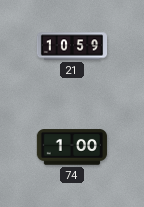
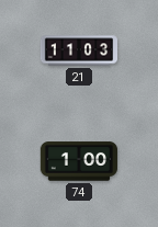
21: 10:59 -> 11:03
